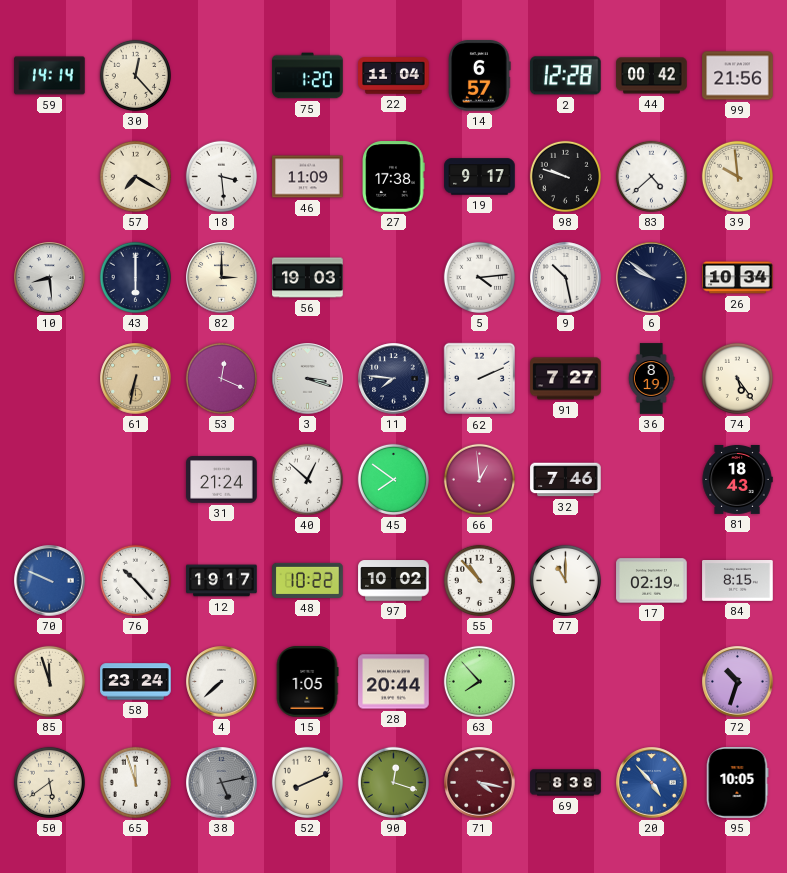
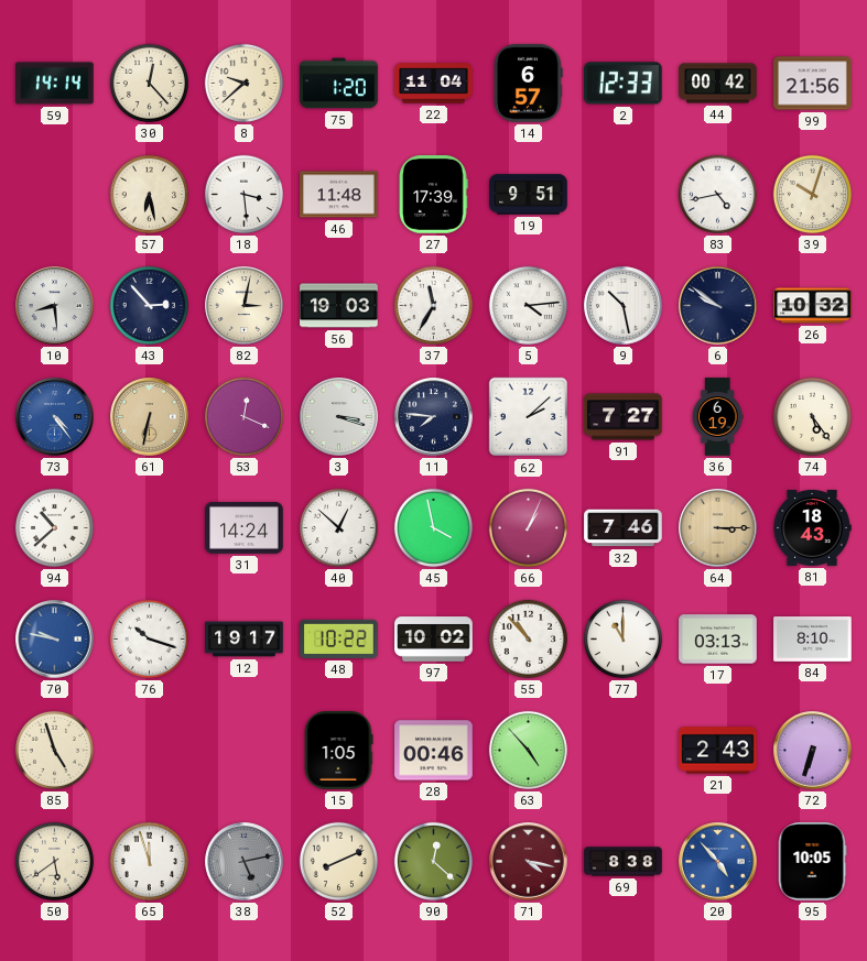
8: none -> 9:38
2: 12:28 -> 12:33
57: 7:20 -> 6:28
46: 11:09 -> 11:48
27: 17:38 -> 17:39
19: 9:17 -> 9:51
98: 9:48 -> none
83: 4:38 -> 4:43
39: 9:59 -> 10:03
43: 6:00 -> 2:53
82: 3:00 -> 3:02
37: none -> 11:35
26: 10:34 -> 10:32
73: none -> 4:24
62: 2:11 -> 2:08
36: 8:19 -> 6:19
94: none -> 10:38
31: 21:24 -> 14:24
45: 7:51 -> 3:58
66: 12:59 -> 1:04
64: none -> 3:15
70: 9:49 -> 9:47
76: 10:23 -> 10:18
17: 02:19 -> 03:13
84: 8:15 -> 8:10
85: 11:57 -> 4:57
58: 23:24 -> none
4: 7:38 -> none
28: 20:44 -> 00:46
63: 7:53 -> 4:53
21: none -> 2:43
72: 10:33 -> 6:33
90: 12:18 -> 12:22
